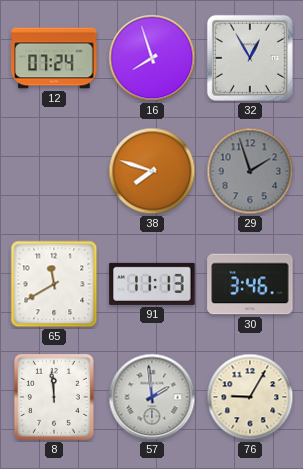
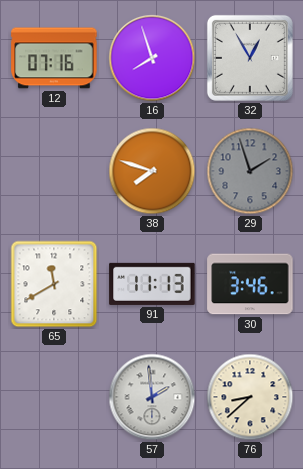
12: 07:24 -> 07:16
8: 11:59 -> none
76: 9:05 -> 8:38
